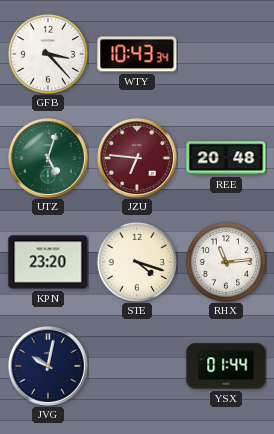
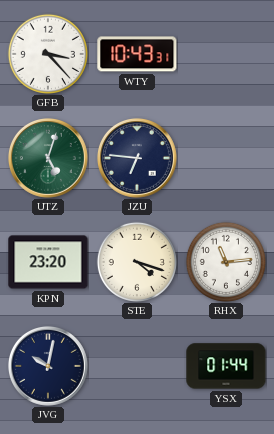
WTY: 10:43:34 -> 10:43:31
JZU dial: burgundy -> navy
REE: 20:48 -> none
